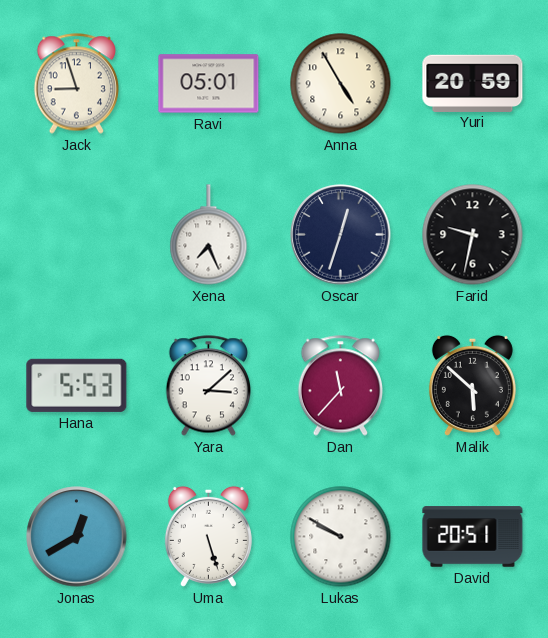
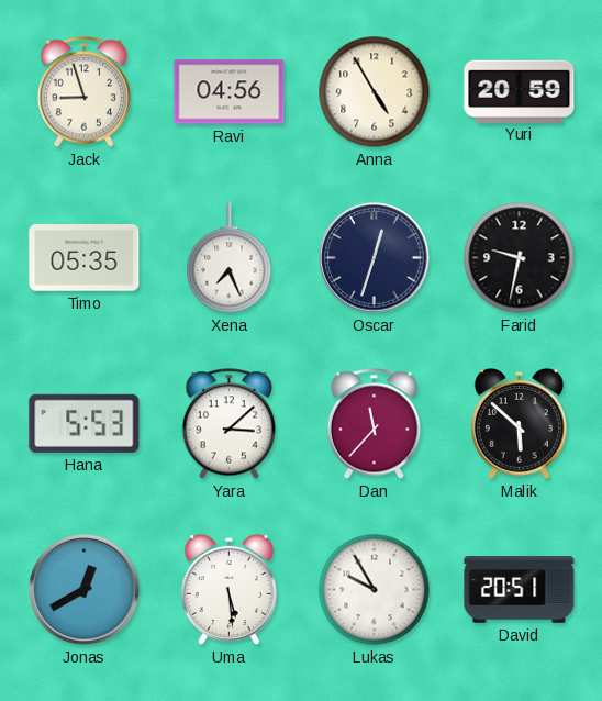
Ravi: 05:01 -> 04:56
Timo: none -> 05:35
Uma: 5:27 -> 5:29
Lukas: 9:50 -> 9:55
